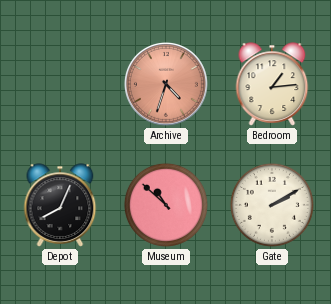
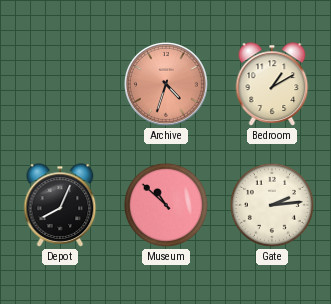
Bedroom: 1:14 -> 1:10
Gate: 2:10 -> 2:14
